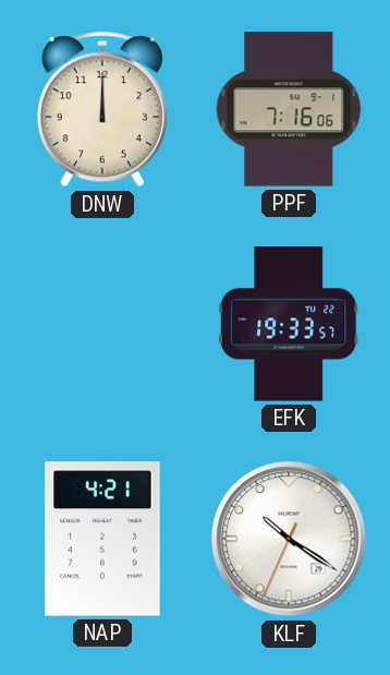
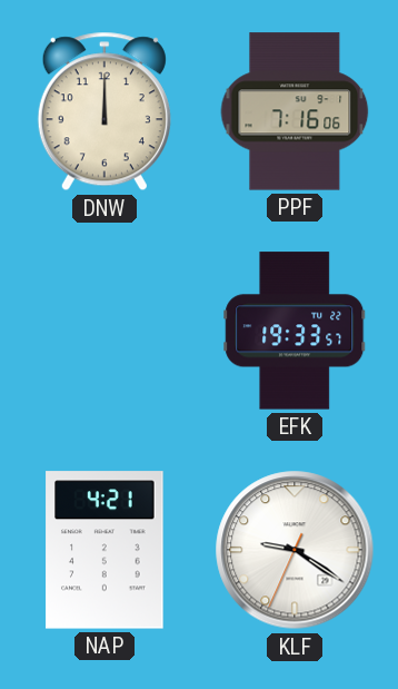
KLF: 10:20 -> 9:20
